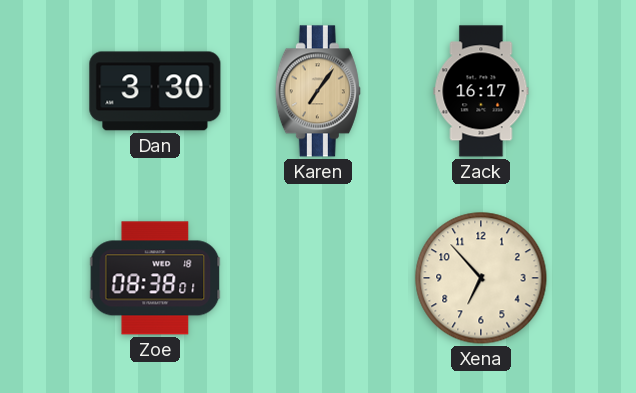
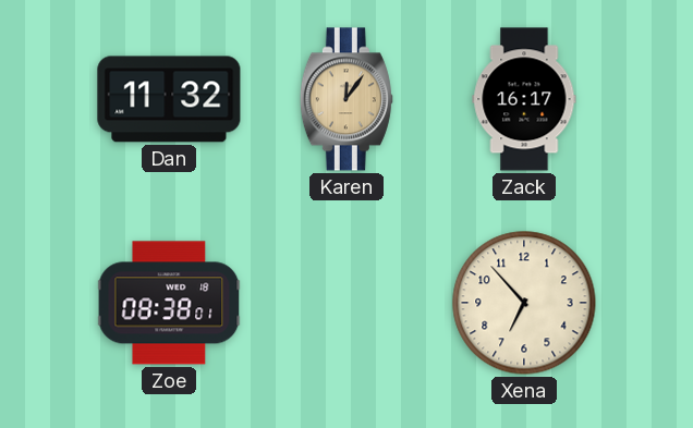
Dan: 3:30 -> 11:32
Karen: 7:06 -> 12:06
